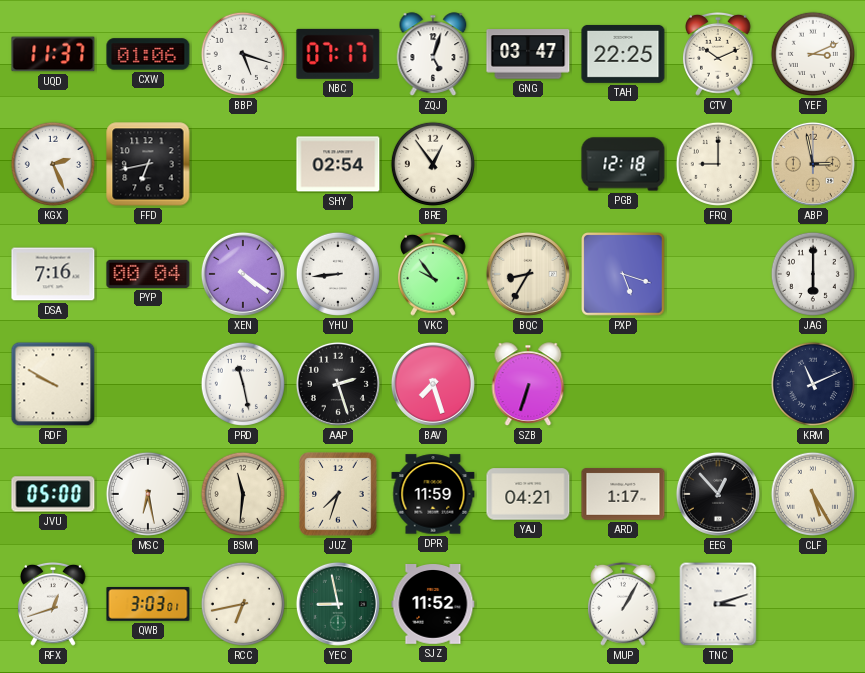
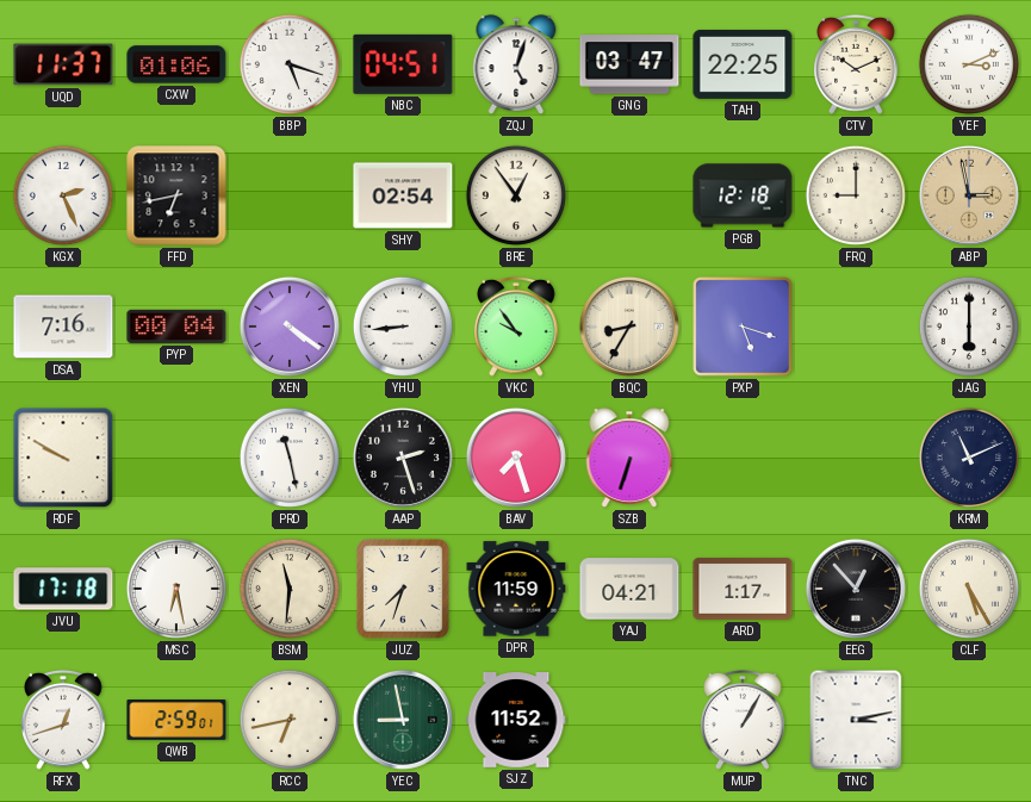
NBC: 07:17 -> 04:51
JVU: 05:00 -> 17:18
QWB: 3:03 -> 2:59
TNC: 3:12 -> 3:13
